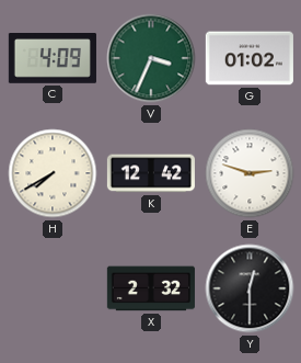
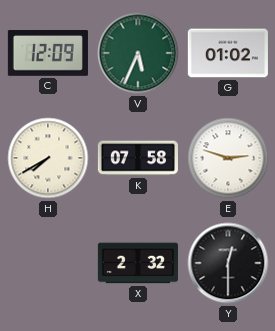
C: 4:09 -> 12:09
V: 3:34 -> 5:34
K: 12:42 -> 07:58
